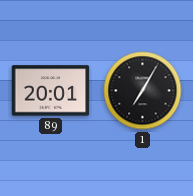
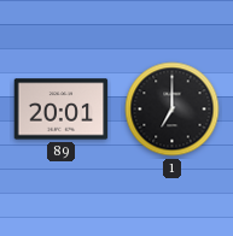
1: 7:05 -> 7:00
